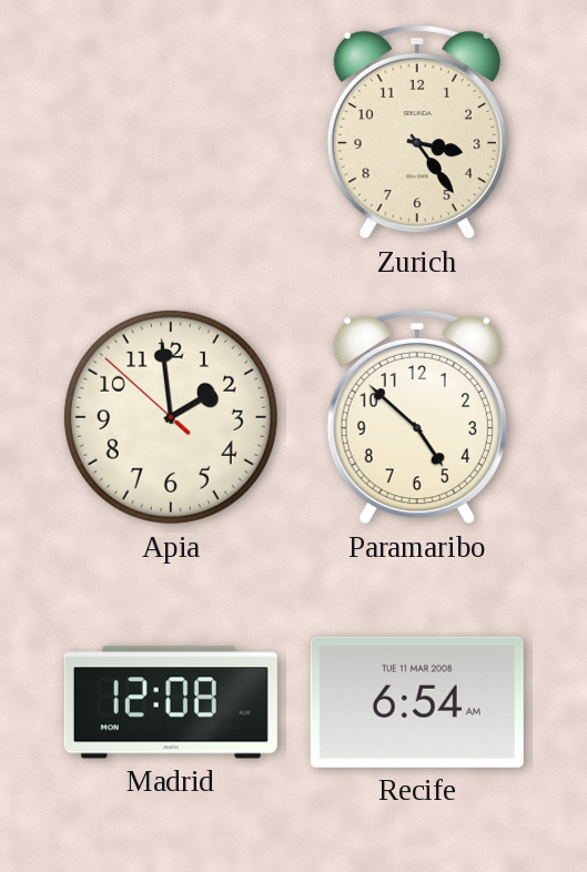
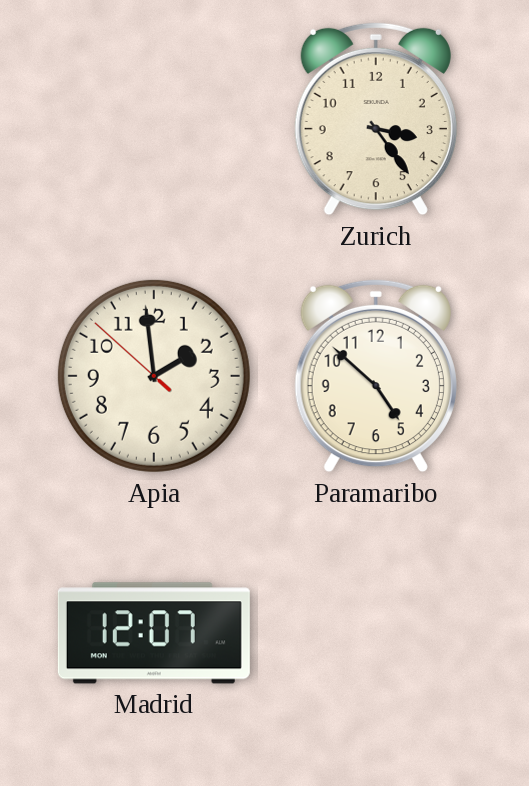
Madrid: 12:08 -> 12:07
Recife: 6:54 -> none
